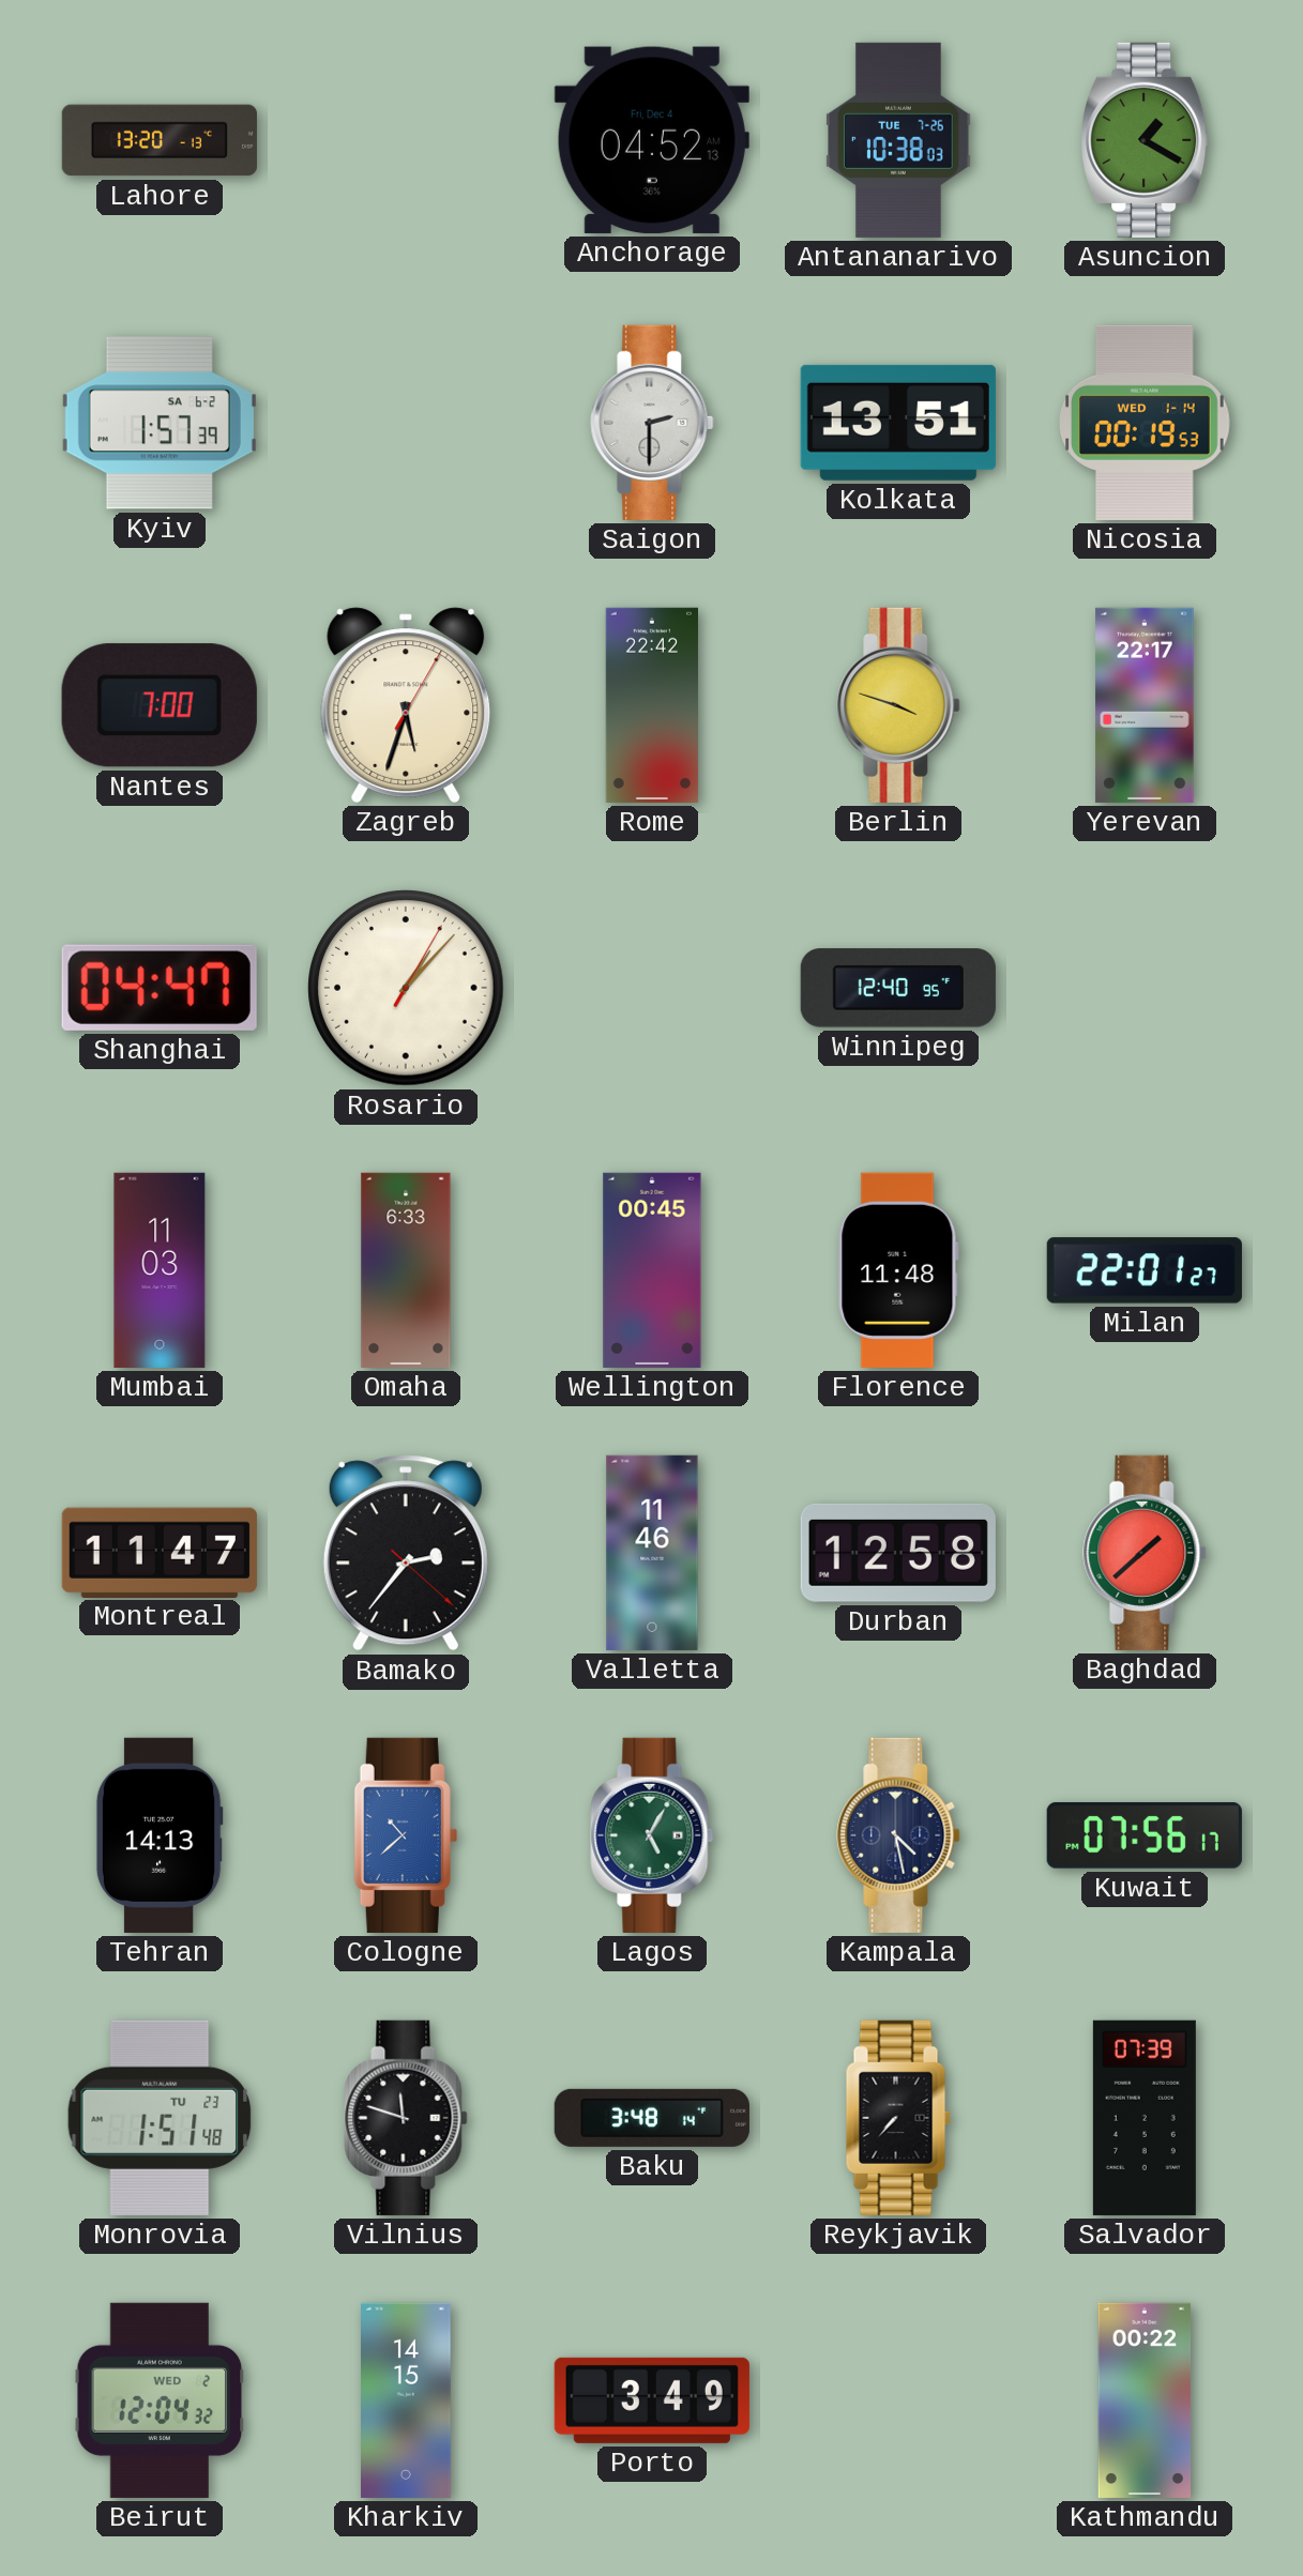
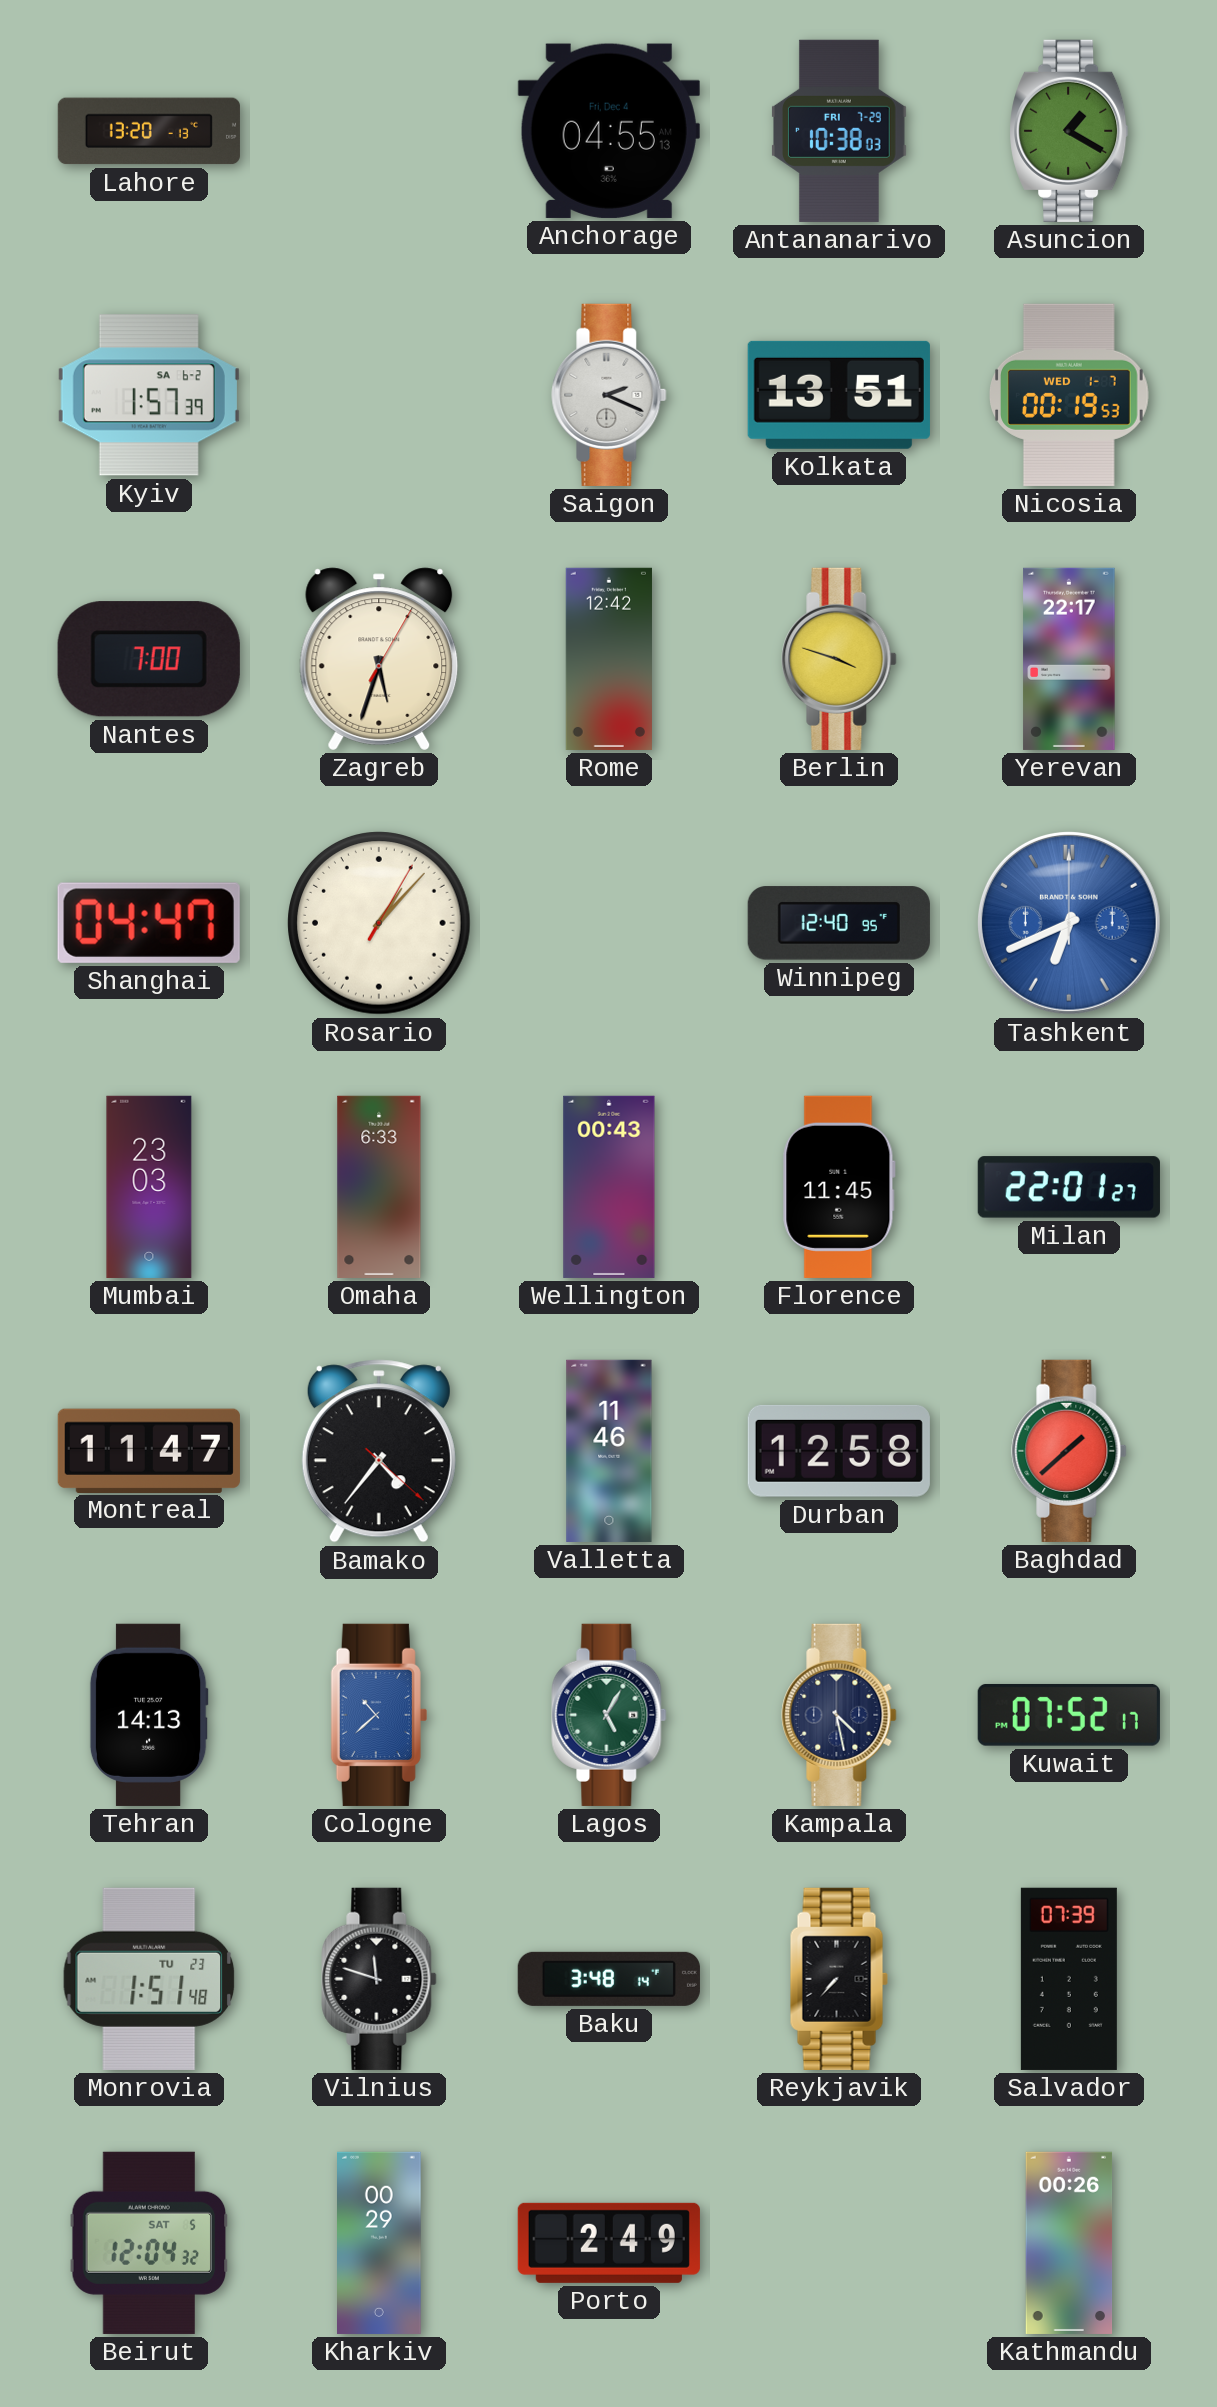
Anchorage: 04:52 -> 04:55
Antananarivo date: TUE 7-26 -> FRI 7-29
Saigon: 2:30 -> 2:19
Nicosia date: WED 1-14 -> WED 1-7
Rome: 22:42 -> 12:42
Tashkent: none -> 6:41
Mumbai: 11:03 -> 23:03
Wellington: 00:45 -> 00:43
Florence: 11:48 -> 11:45
Bamako: 2:36 -> 4:36
Kuwait: 07:56 -> 07:52
Beirut date: WED 2 -> SAT 5
Kharkiv: 14:15 -> 00:29
Porto: 3:49 -> 2:49
Kathmandu: 00:22 -> 00:26
